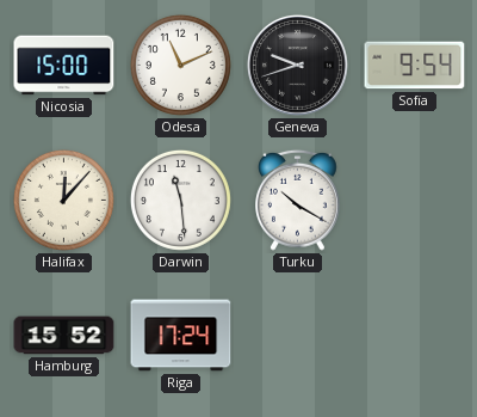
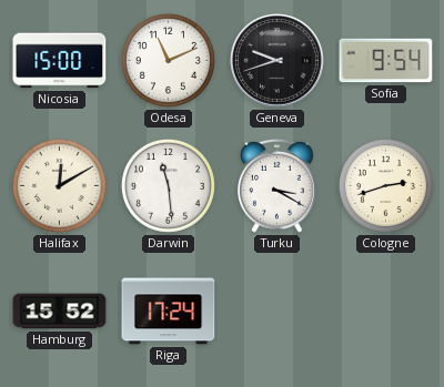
Halifax: 12:07 -> 12:10
Turku: 10:20 -> 3:20
Cologne: none -> 2:42
